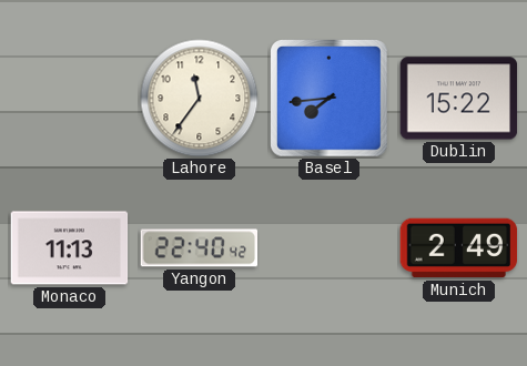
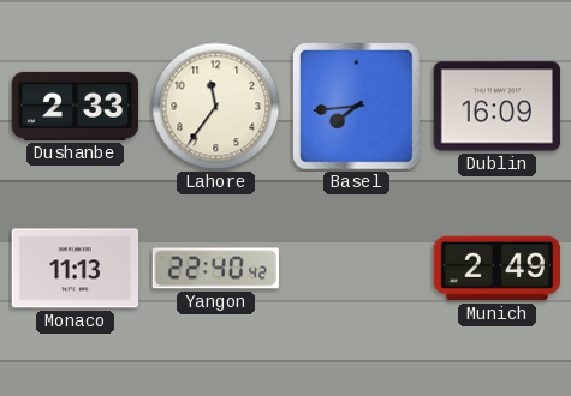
Dushanbe: none -> 2:33
Dublin: 15:22 -> 16:09
